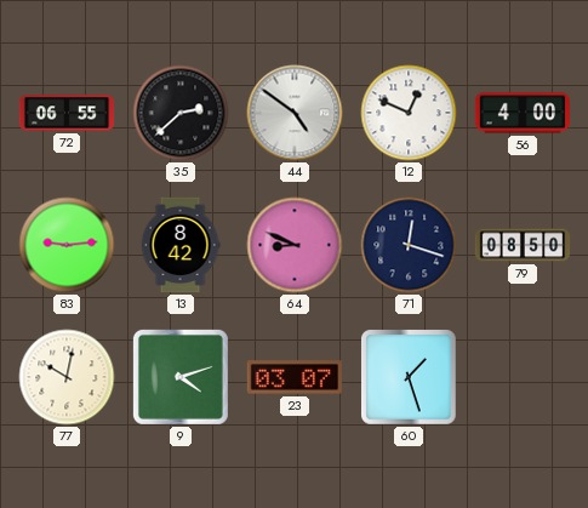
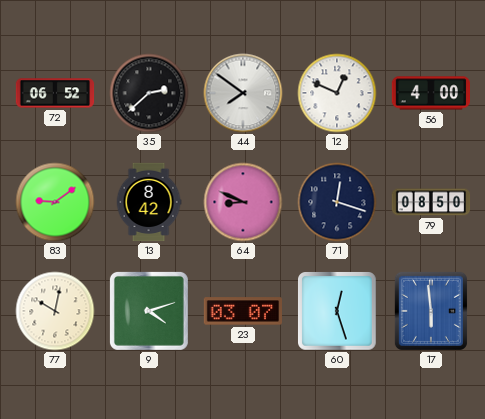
72: 06:55 -> 06:52
44: 4:51 -> 7:51
83: 9:14 -> 9:09
60: 1:27 -> 12:27
17: none -> 5:59
